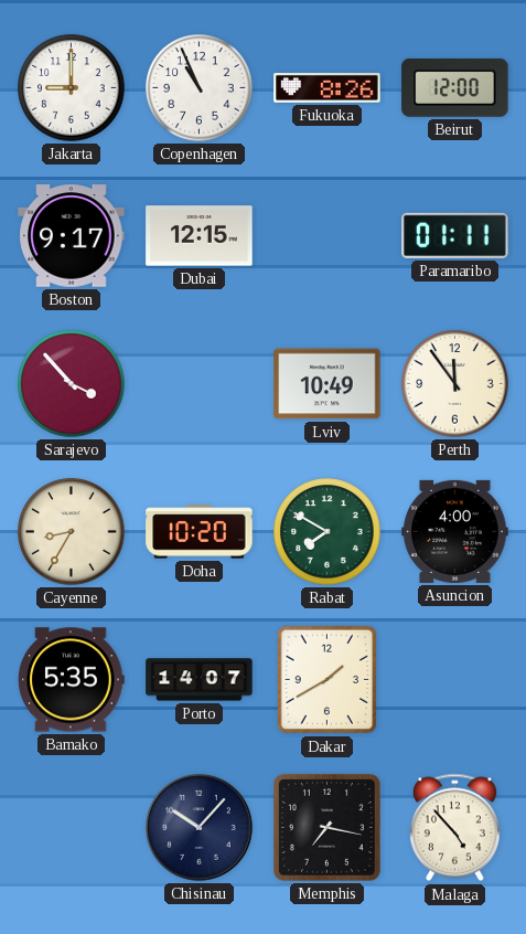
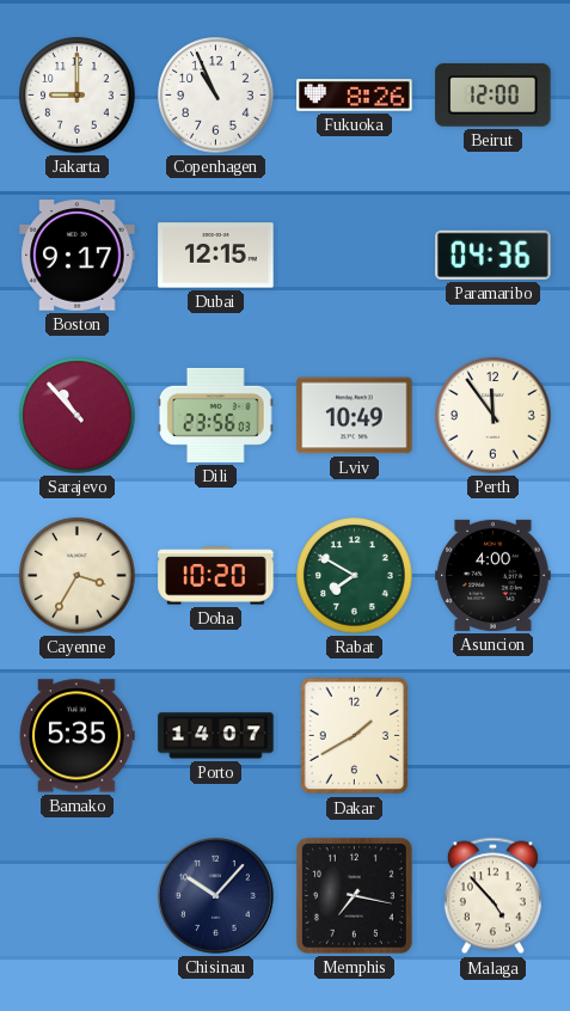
Paramaribo: 01:11 -> 04:36
Sarajevo: 3:53 -> 10:53
Dili: none -> 23:56
Cayenne: 8:35 -> 3:35
